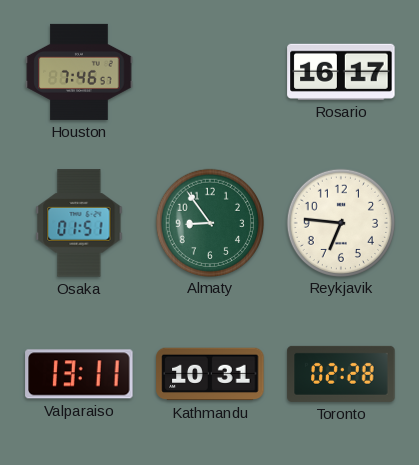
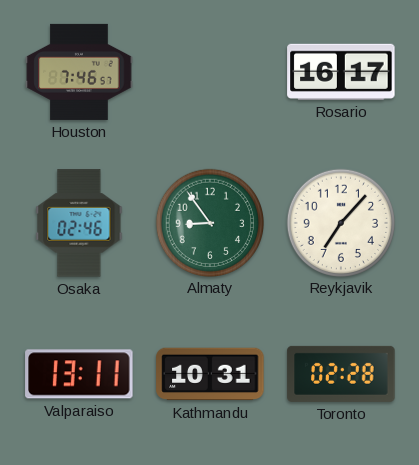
Osaka: 01:51 -> 02:46
Reykjavik: 6:46 -> 7:07
